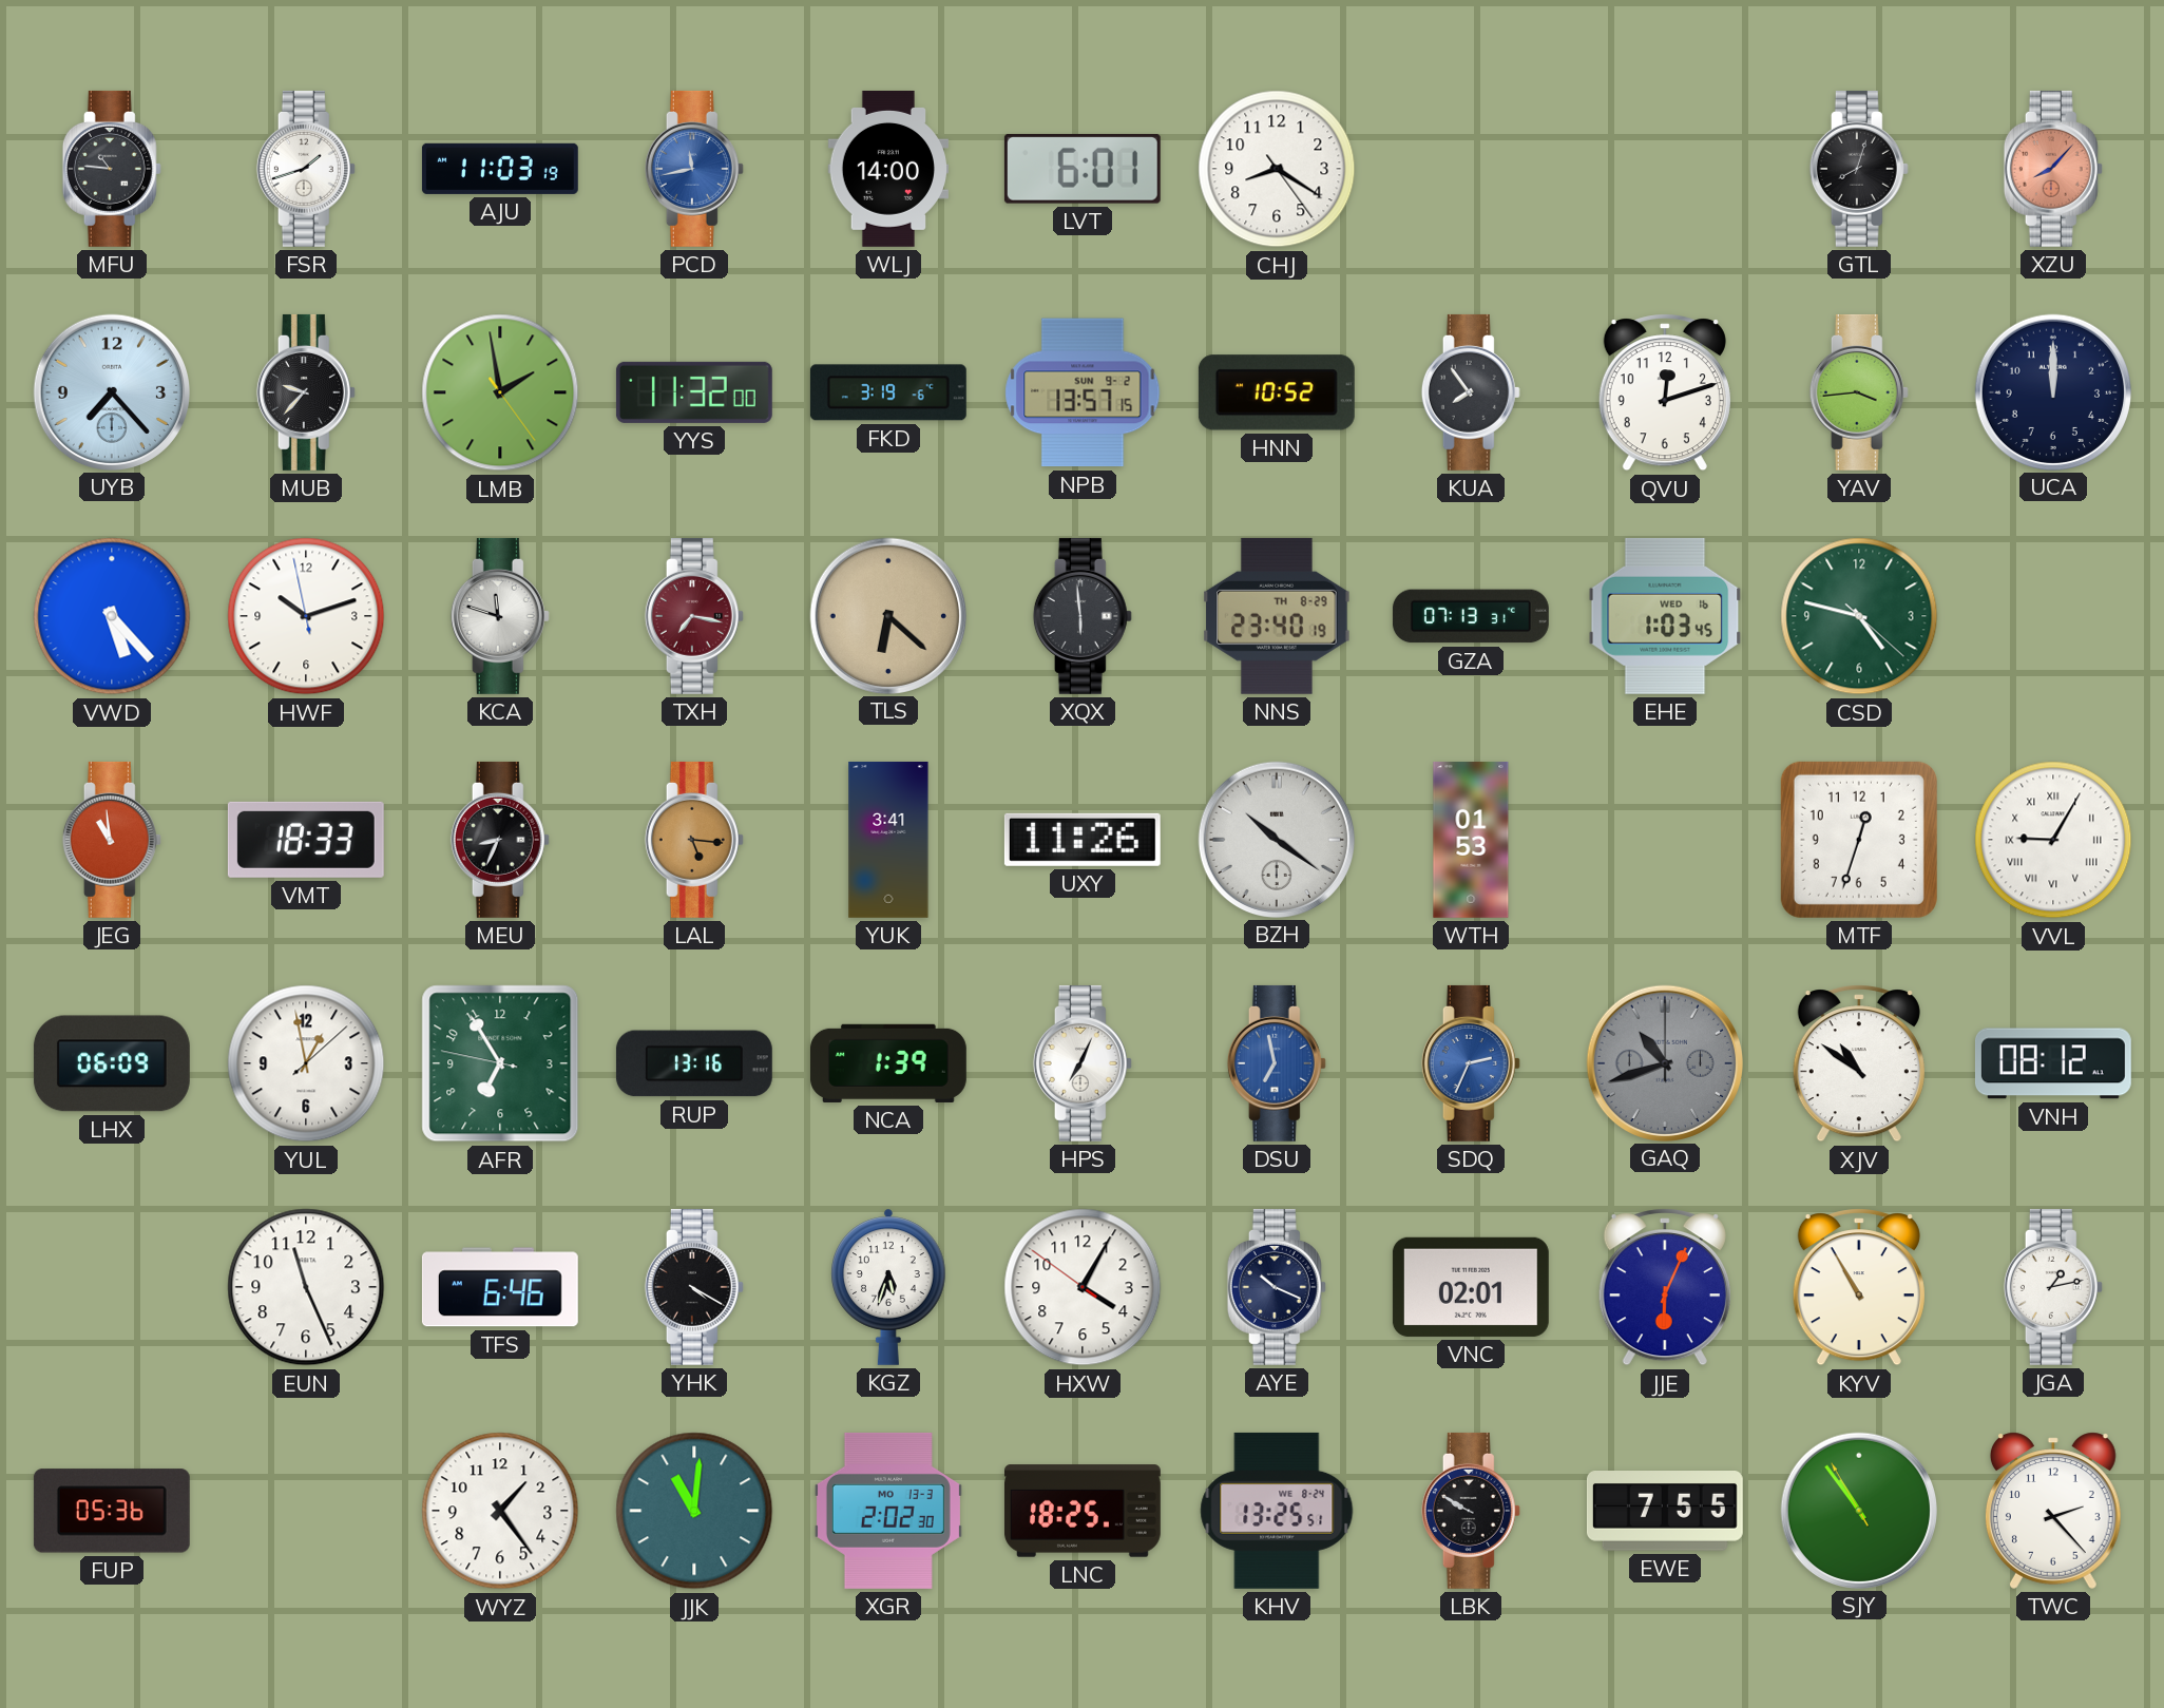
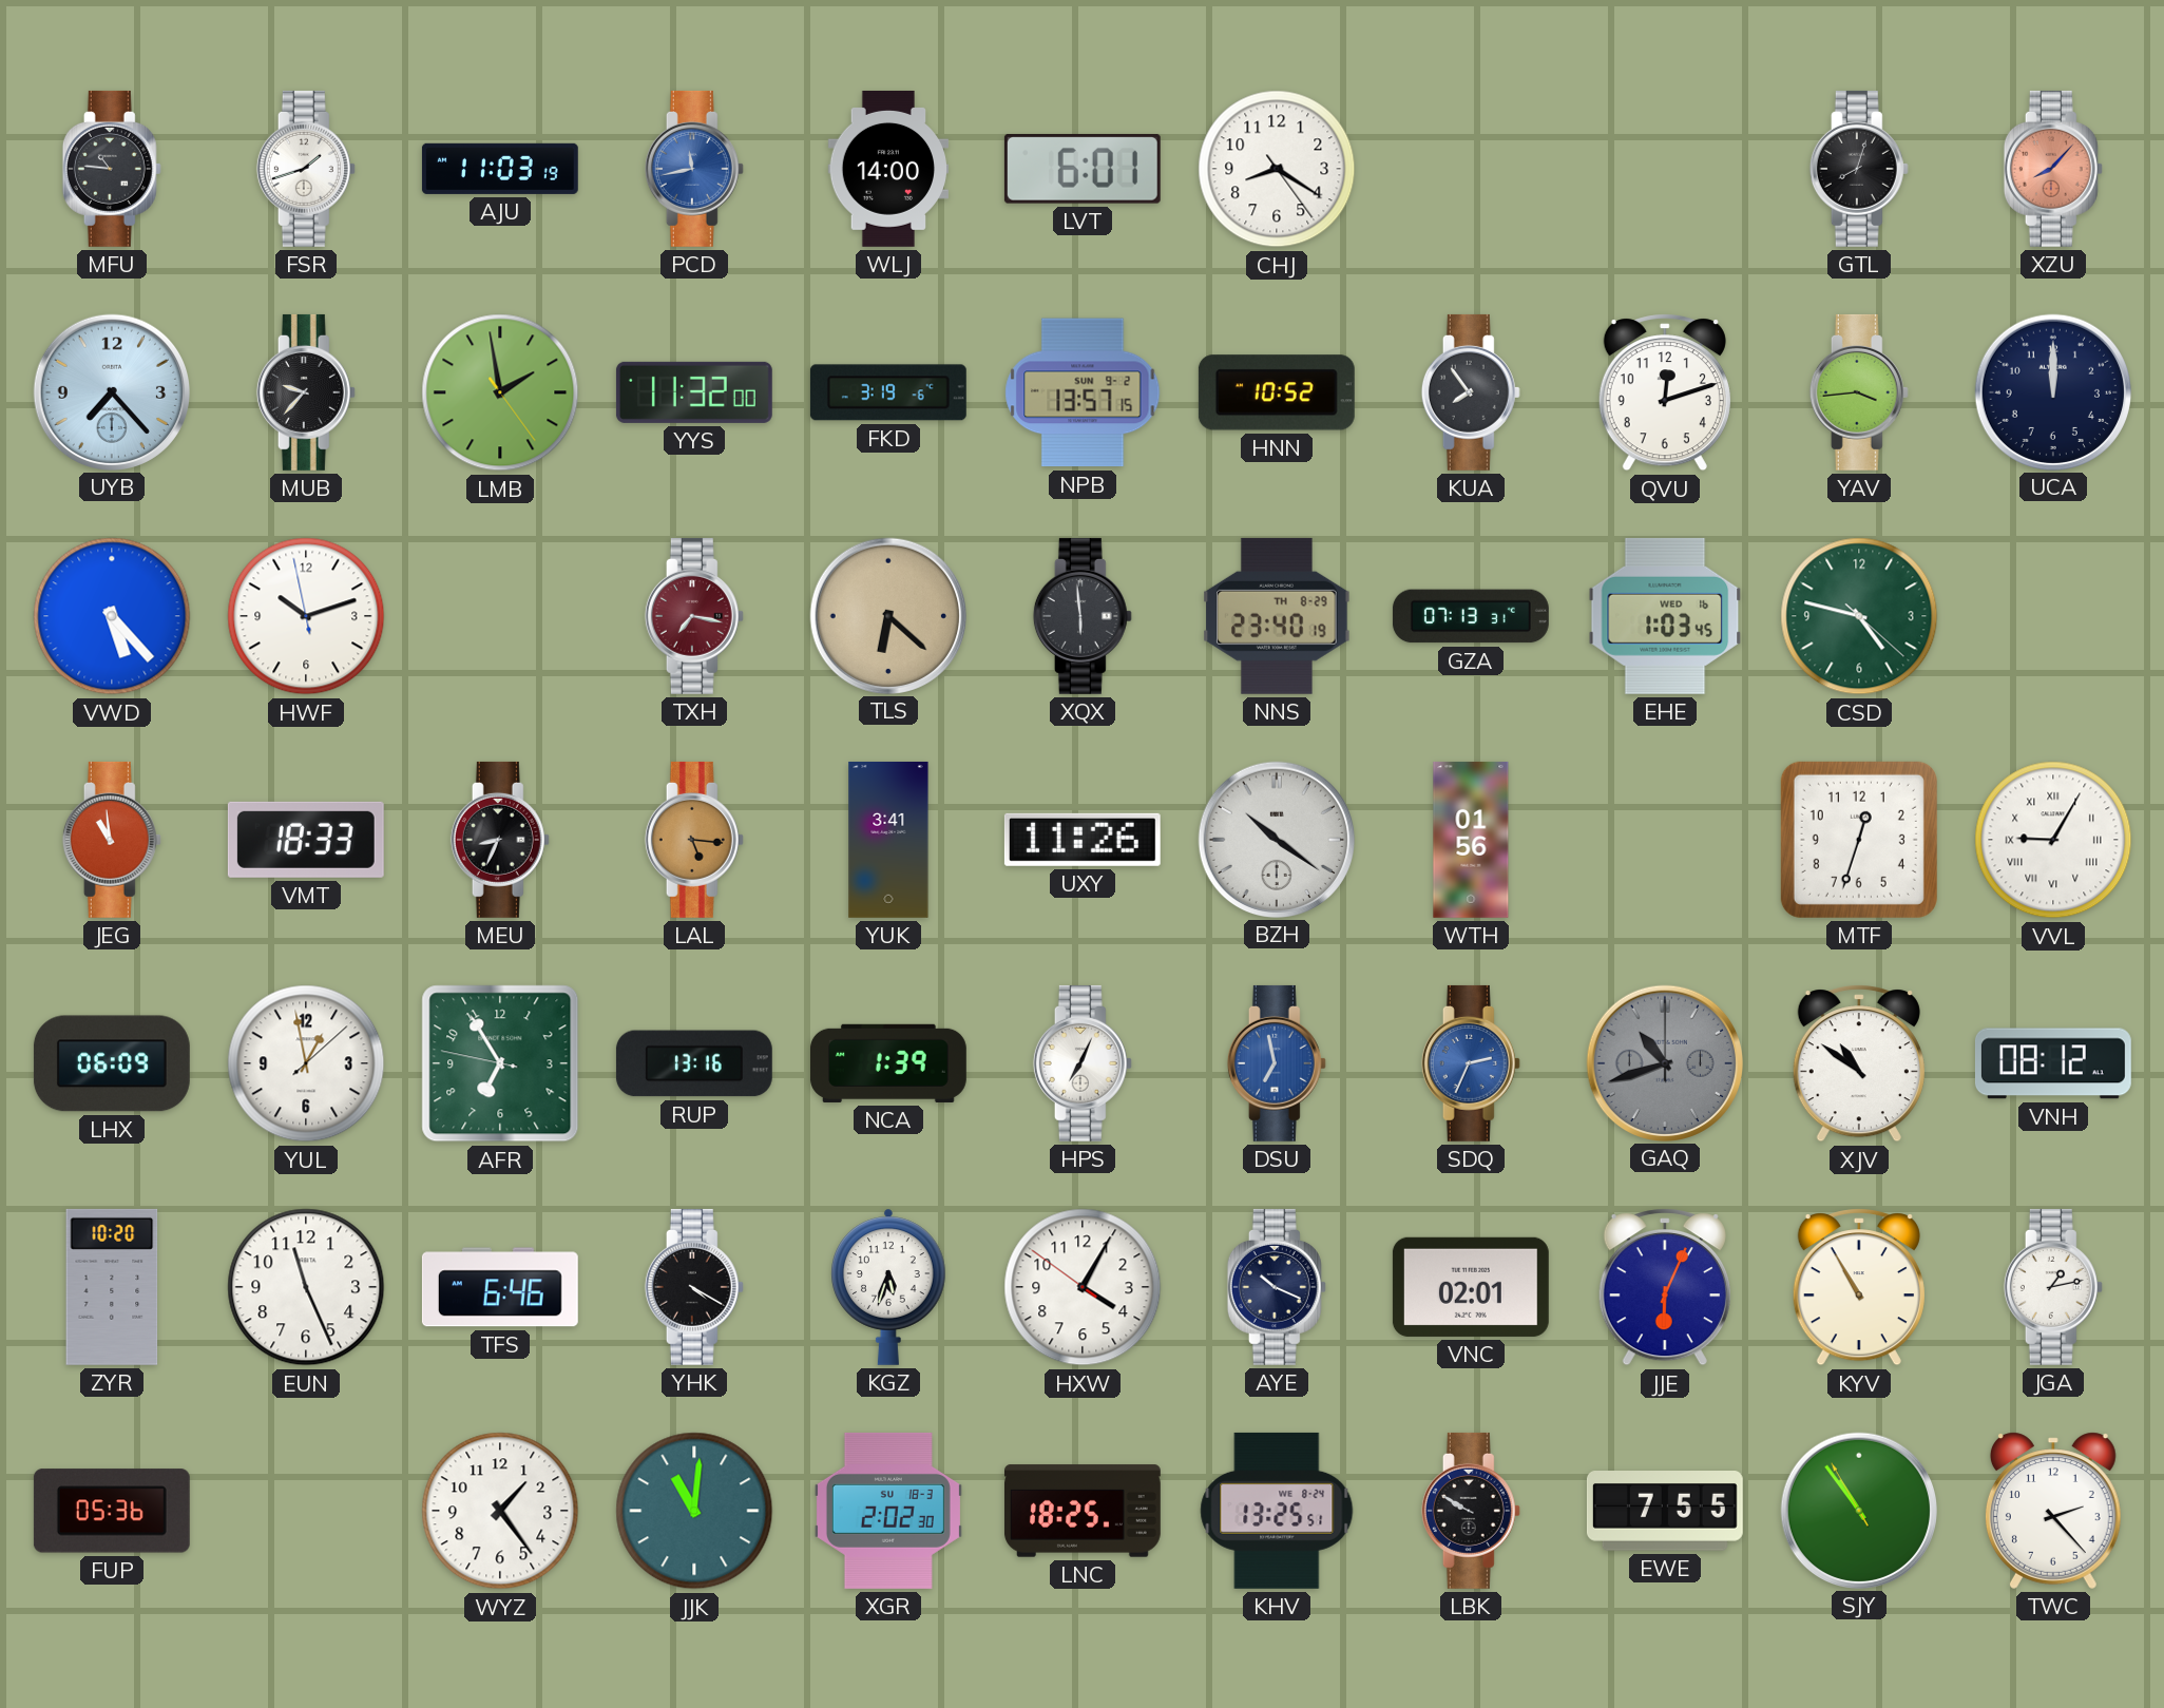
KCA: 11:48 -> none
WTH: 01:53 -> 01:56
ZYR: none -> 10:20
XGR date: MO 13-3 -> SU 18-3
